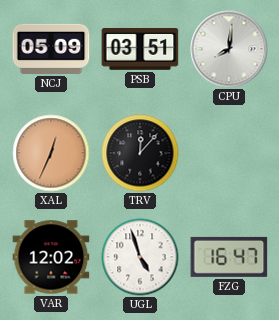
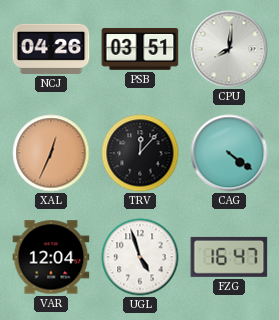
NCJ: 05:09 -> 04:26
CAG: none -> 4:21
VAR: 12:02 -> 12:04
